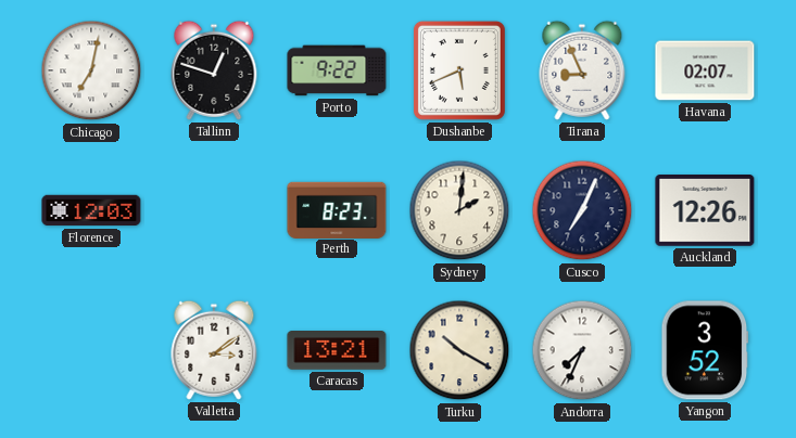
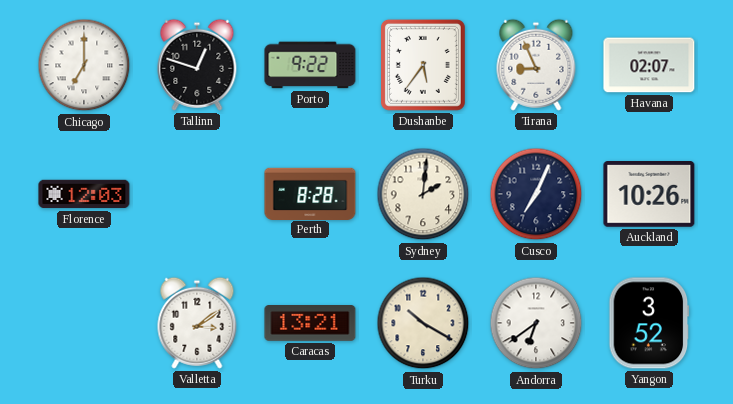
Chicago: 7:02 -> 7:00
Dushanbe: 5:41 -> 5:36
Perth: 8:23 -> 8:28
Auckland: 12:26 -> 10:26
Andorra: 7:34 -> 6:39
